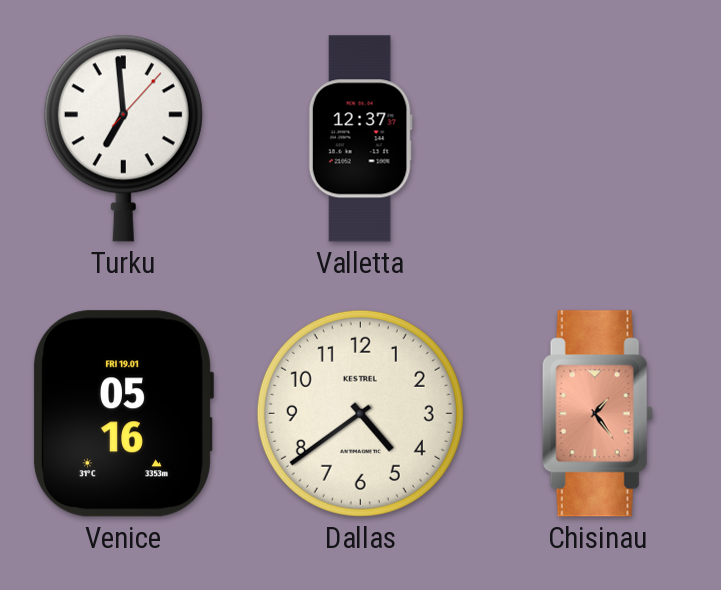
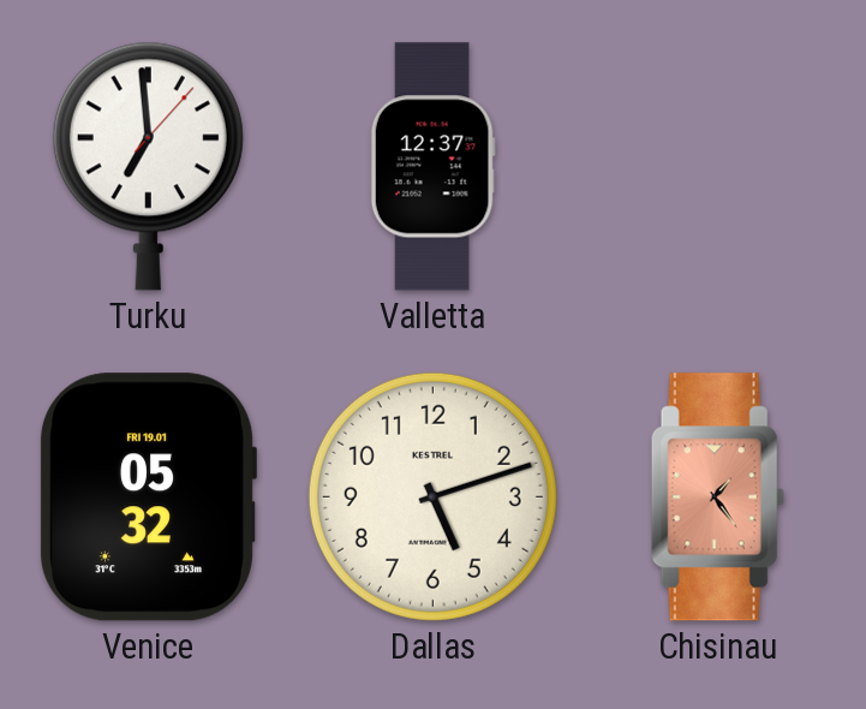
Venice: 05:16 -> 05:32
Dallas: 4:39 -> 5:12
